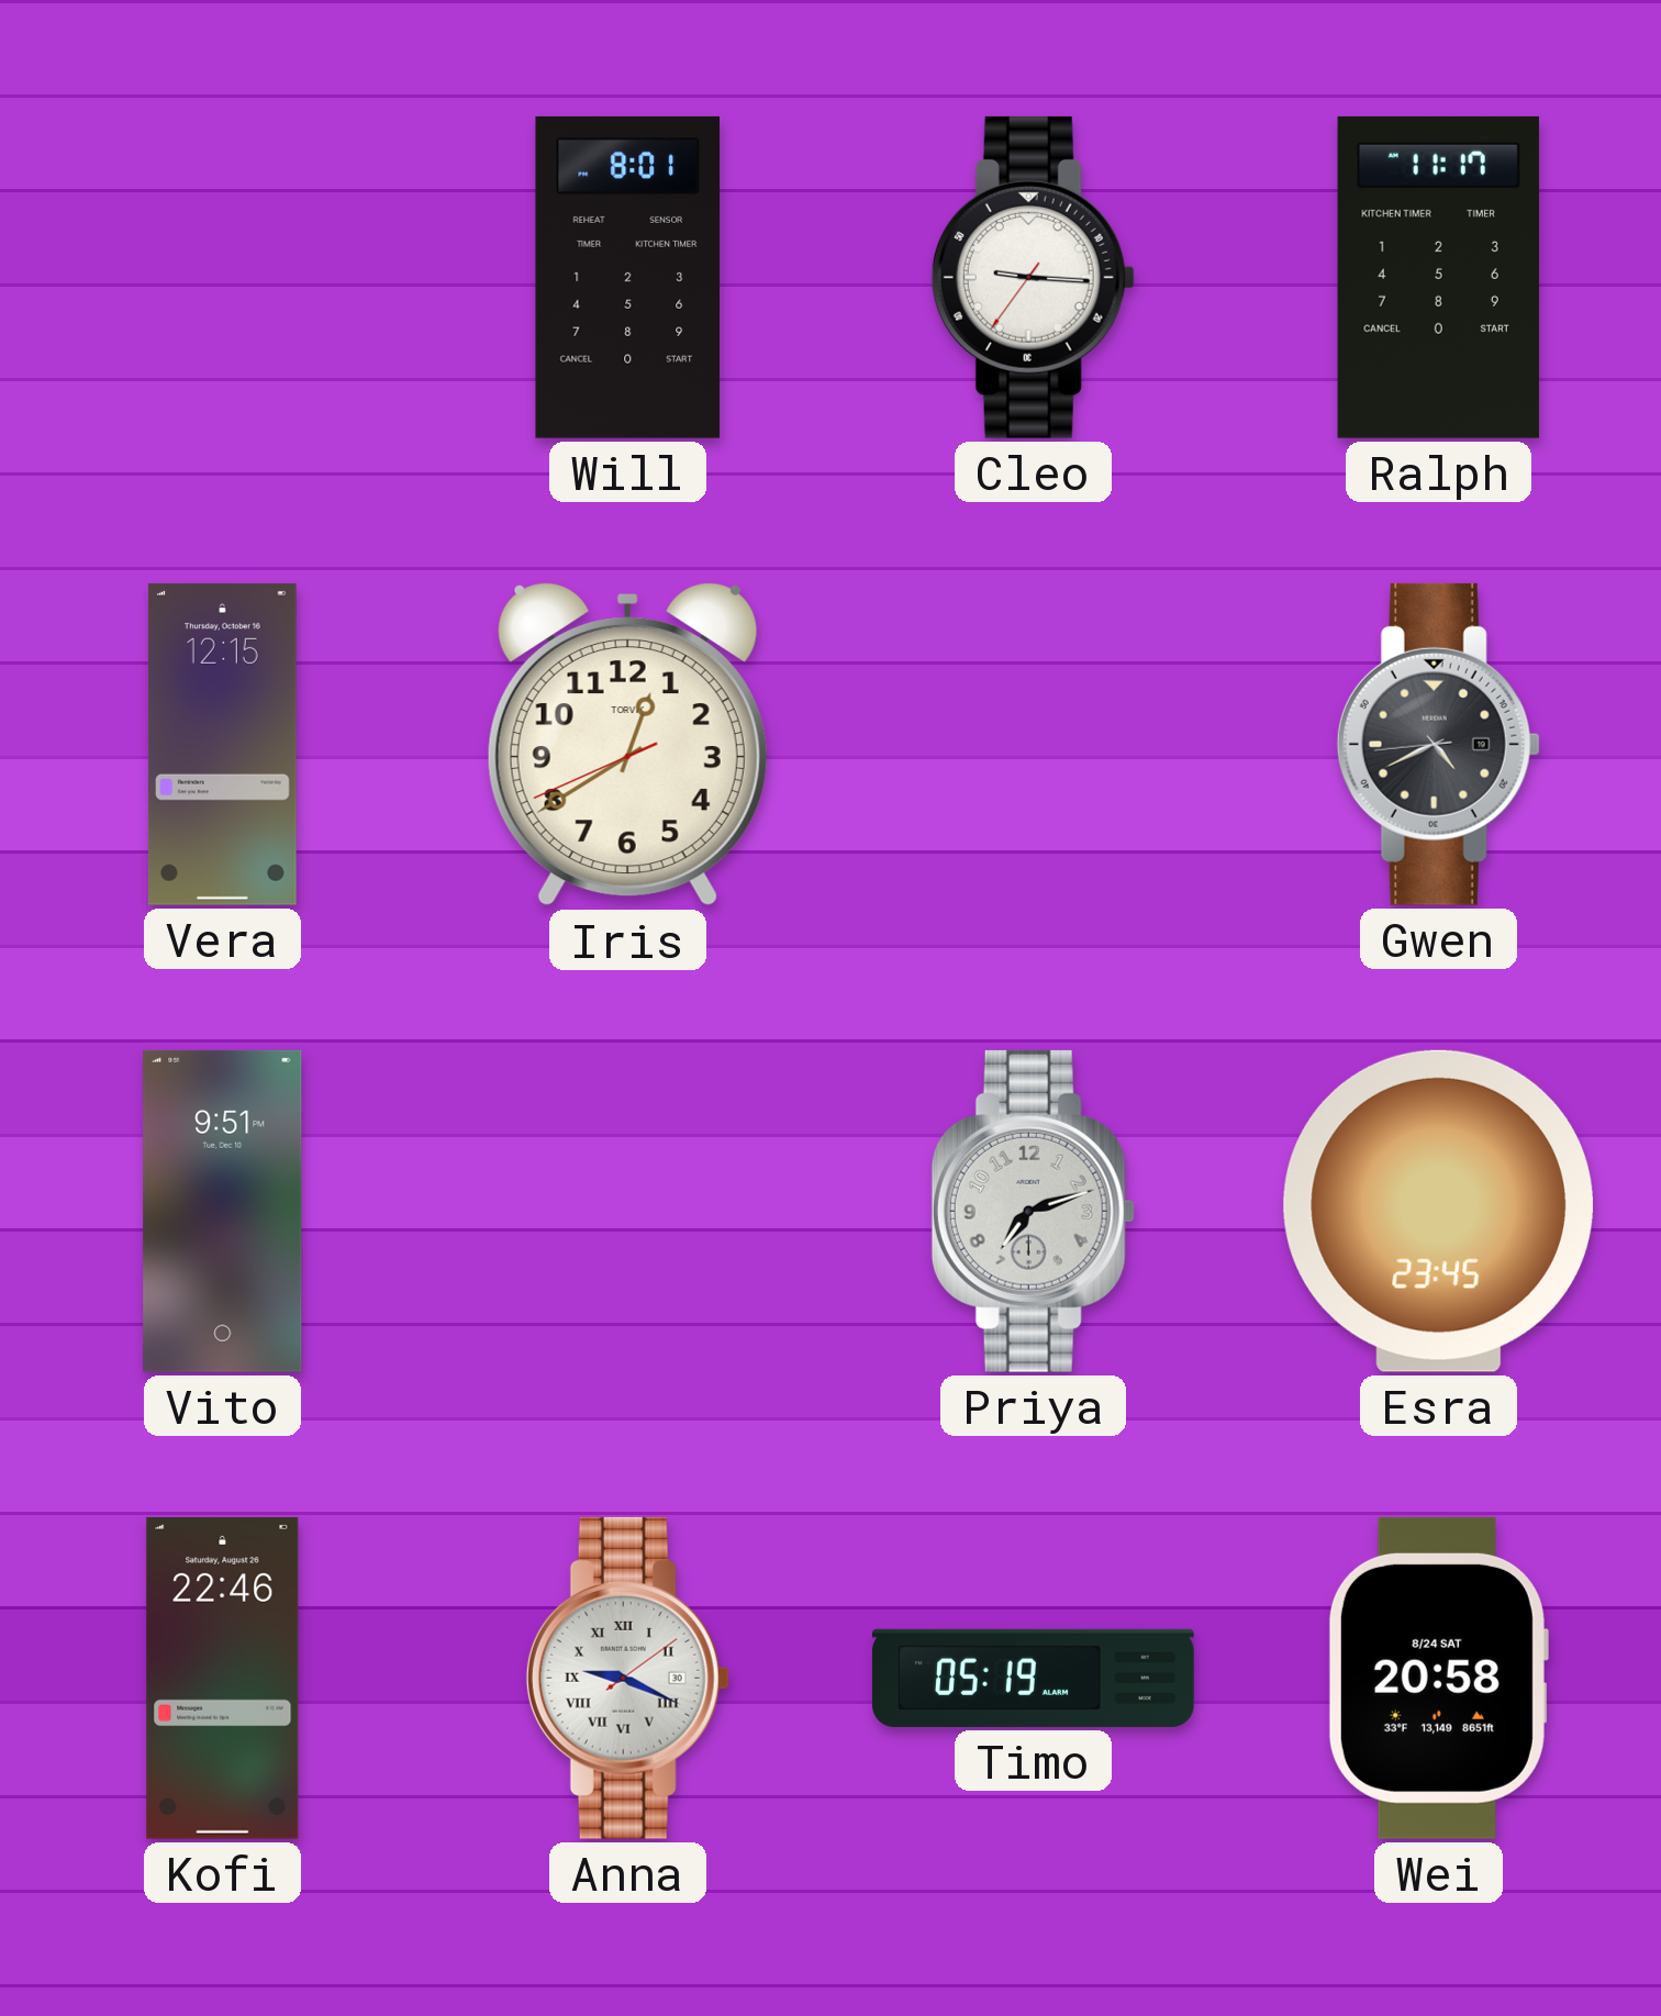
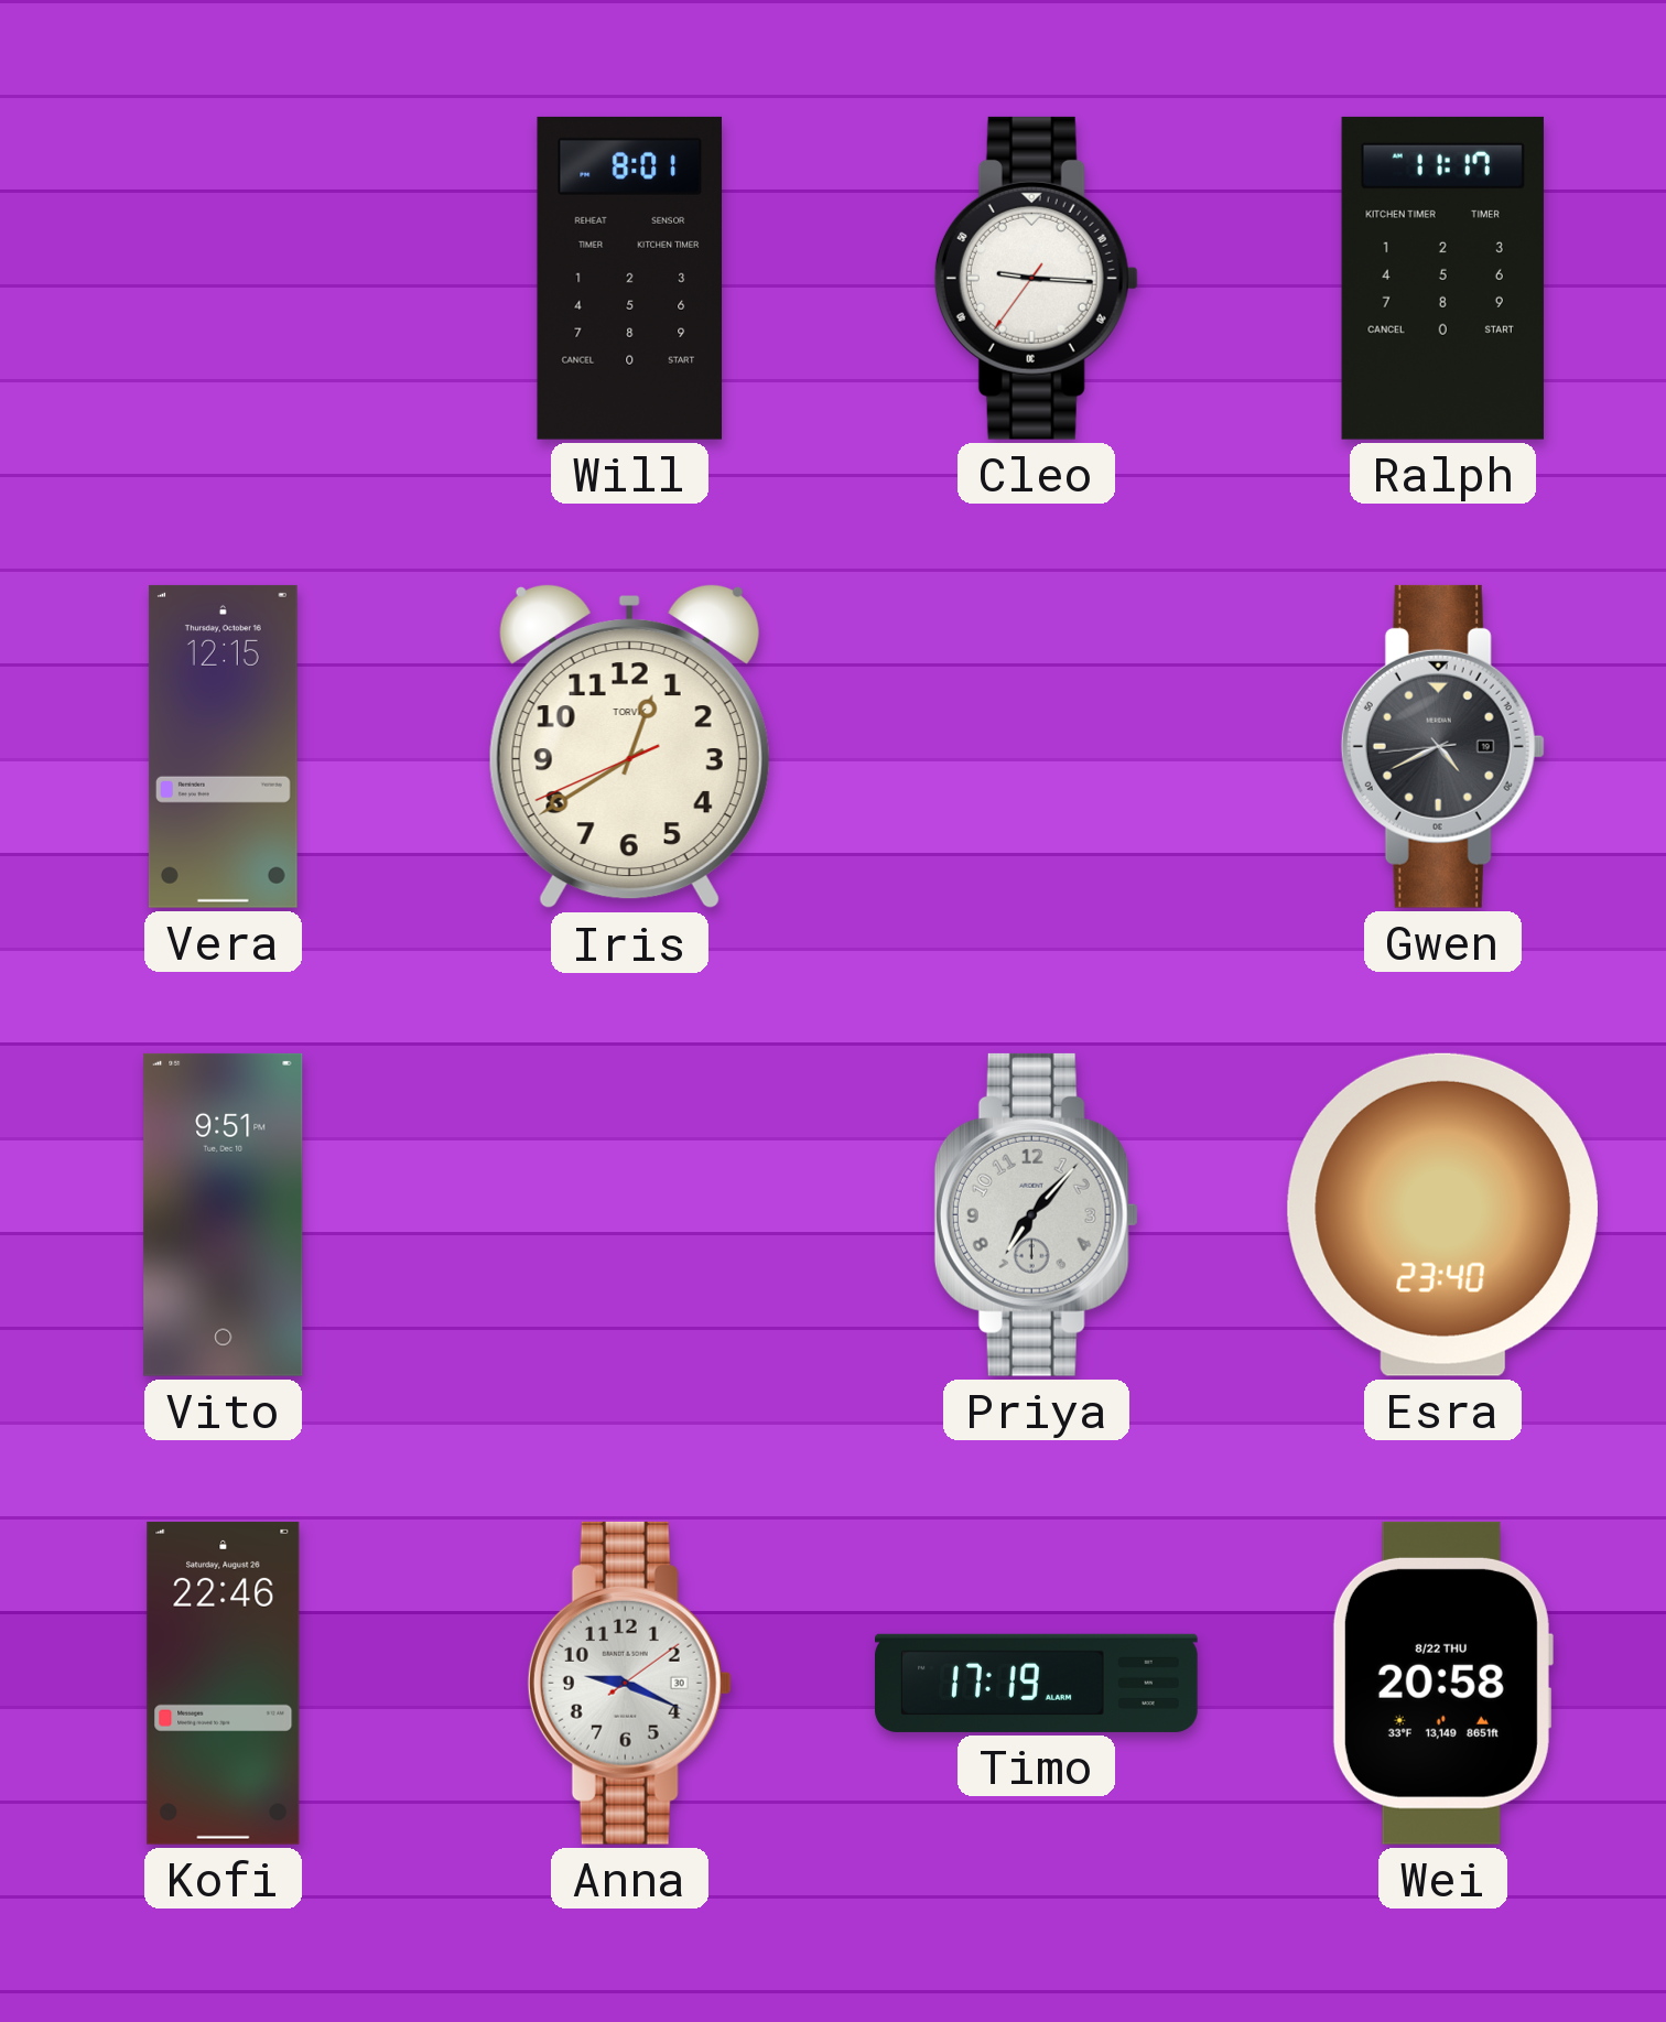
Priya: 7:12 -> 7:07
Esra: 23:45 -> 23:40
Anna numerals: Roman -> Arabic
Timo: 05:19 -> 17:19
Wei date: 8/24 SAT -> 8/22 THU
